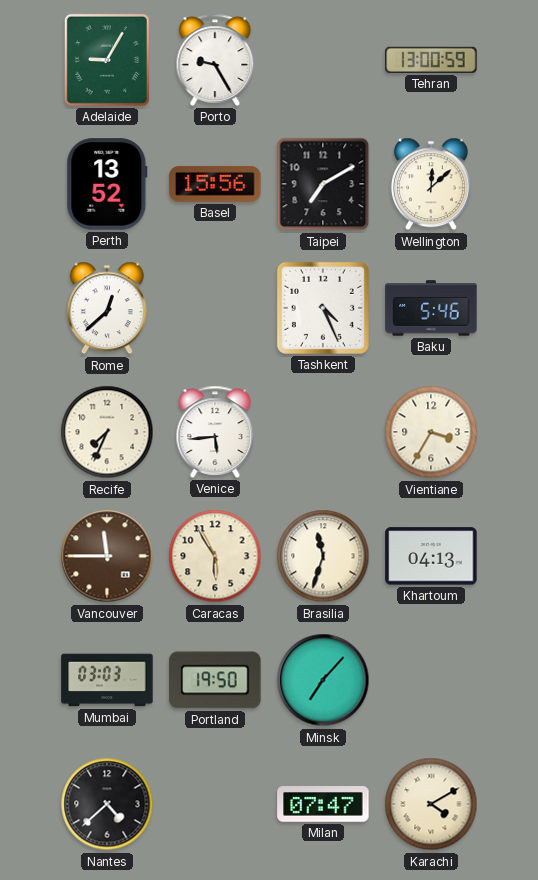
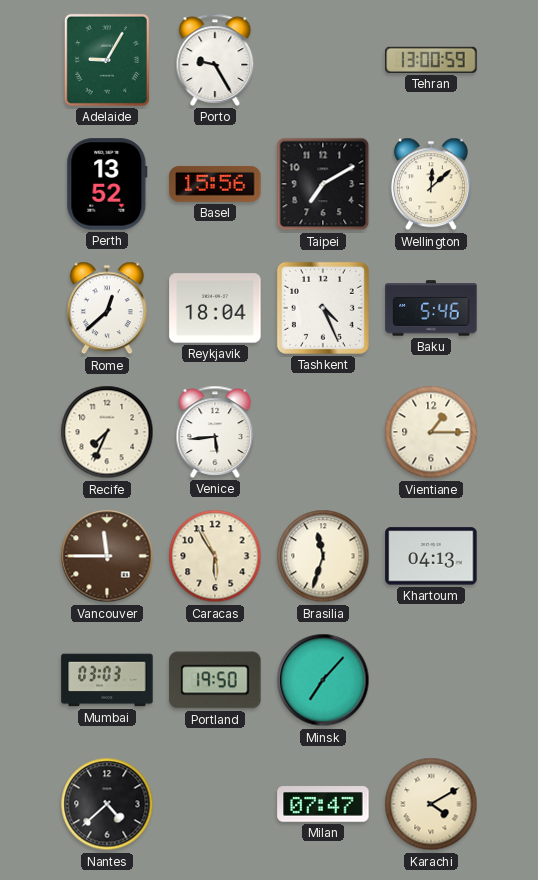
Reykjavik: none -> 18:04
Vientiane: 3:35 -> 1:15
